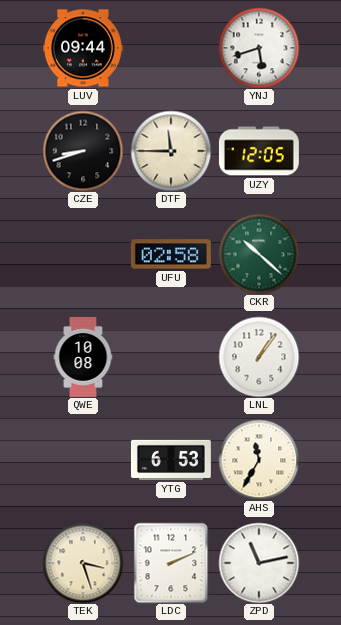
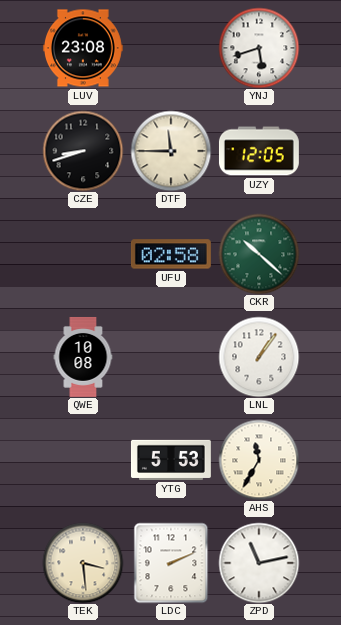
LUV: 09:44 -> 23:08
YTG: 6:53 -> 5:53
TEK: 3:27 -> 3:29
